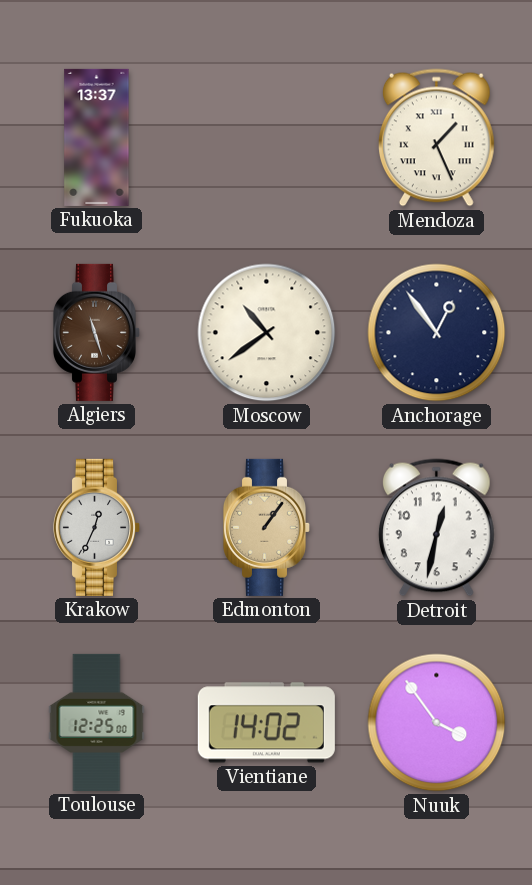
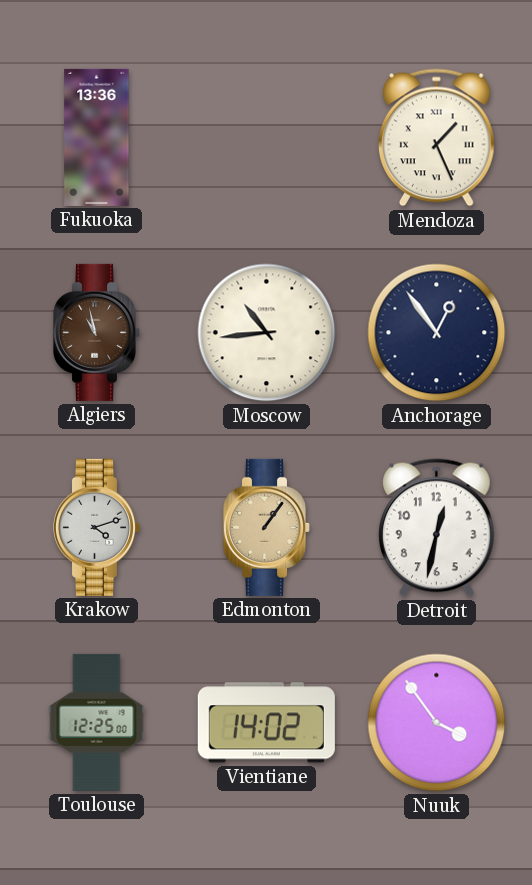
Fukuoka: 13:37 -> 13:36
Algiers: 11:27 -> 10:58
Moscow: 10:39 -> 10:44
Krakow: 12:34 -> 4:12
